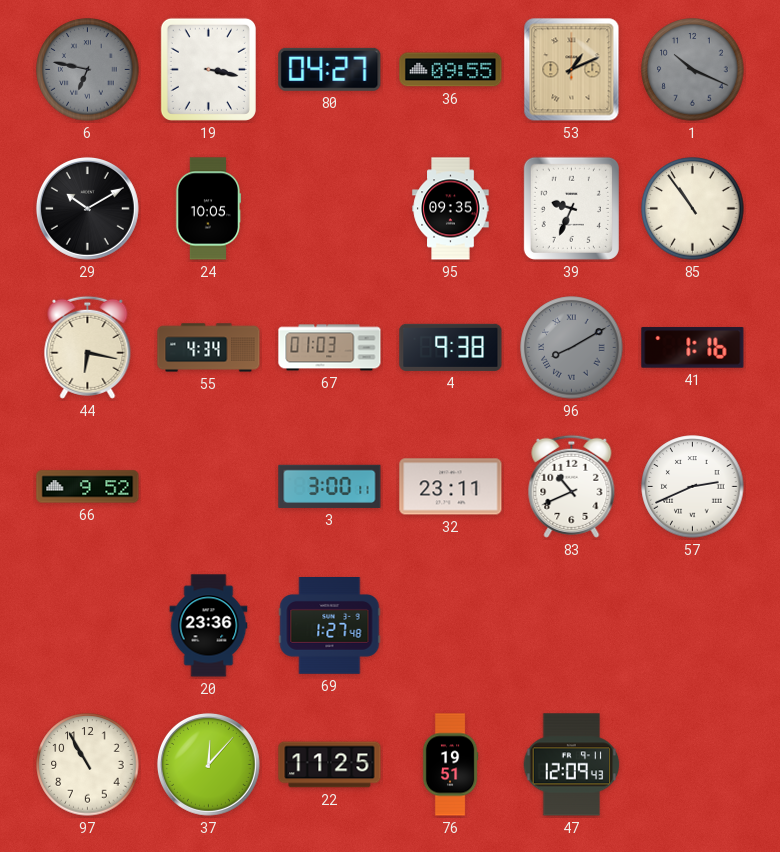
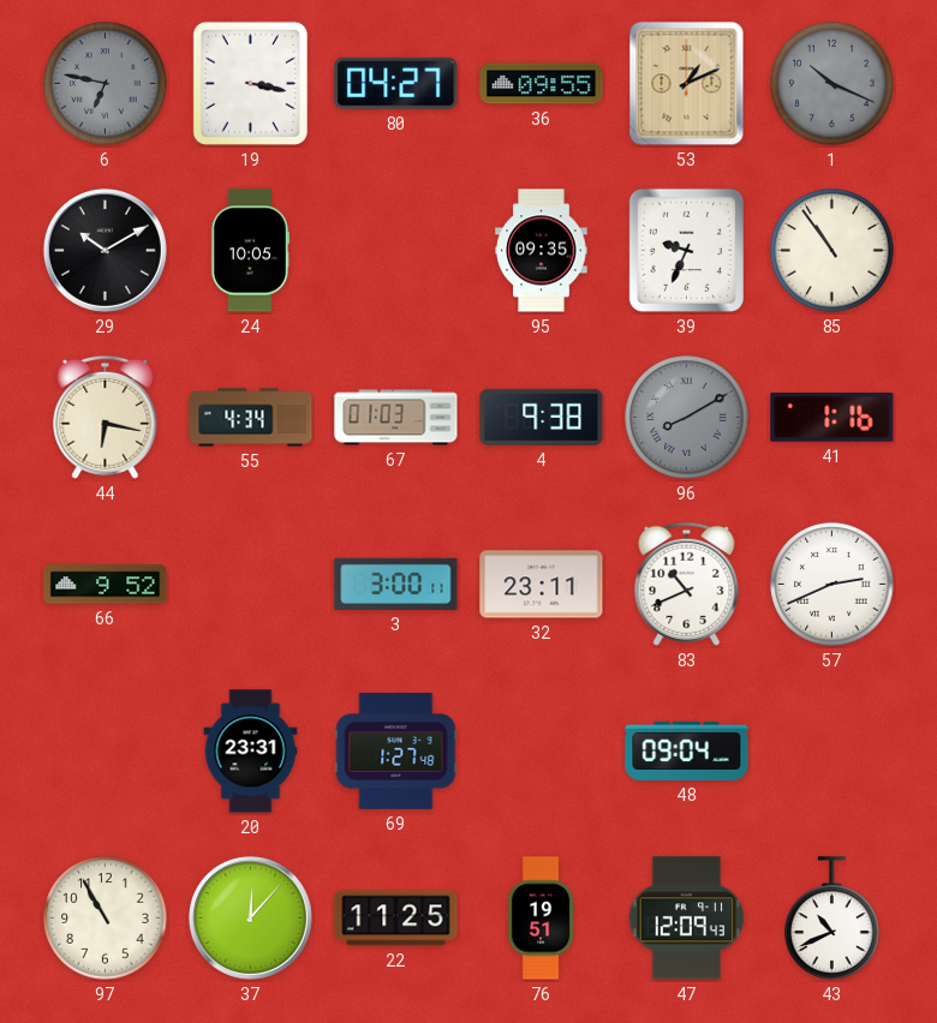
20: 23:36 -> 23:31
48: none -> 09:04
43: none -> 10:41
